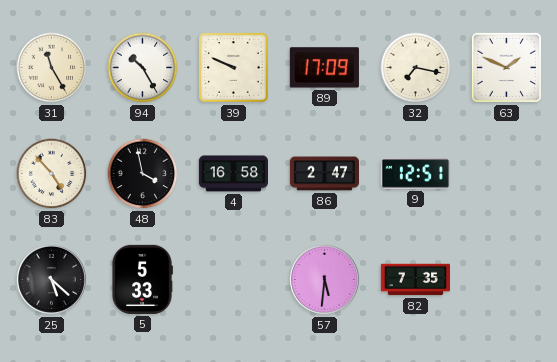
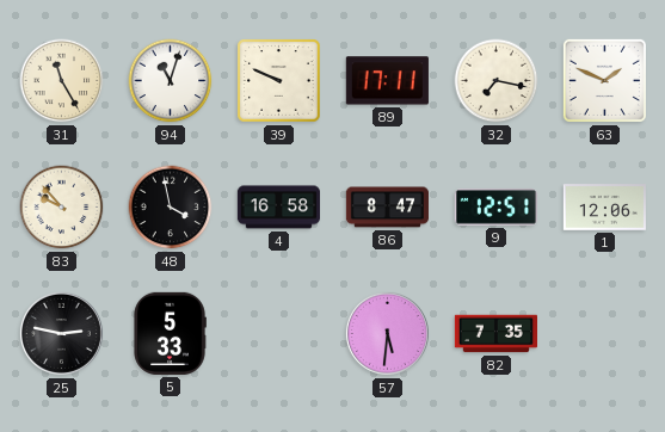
94: 10:25 -> 11:03
89: 17:09 -> 17:11
83: 4:53 -> 9:53
86: 2:47 -> 8:47
1: none -> 12:06
25: 5:22 -> 2:47
